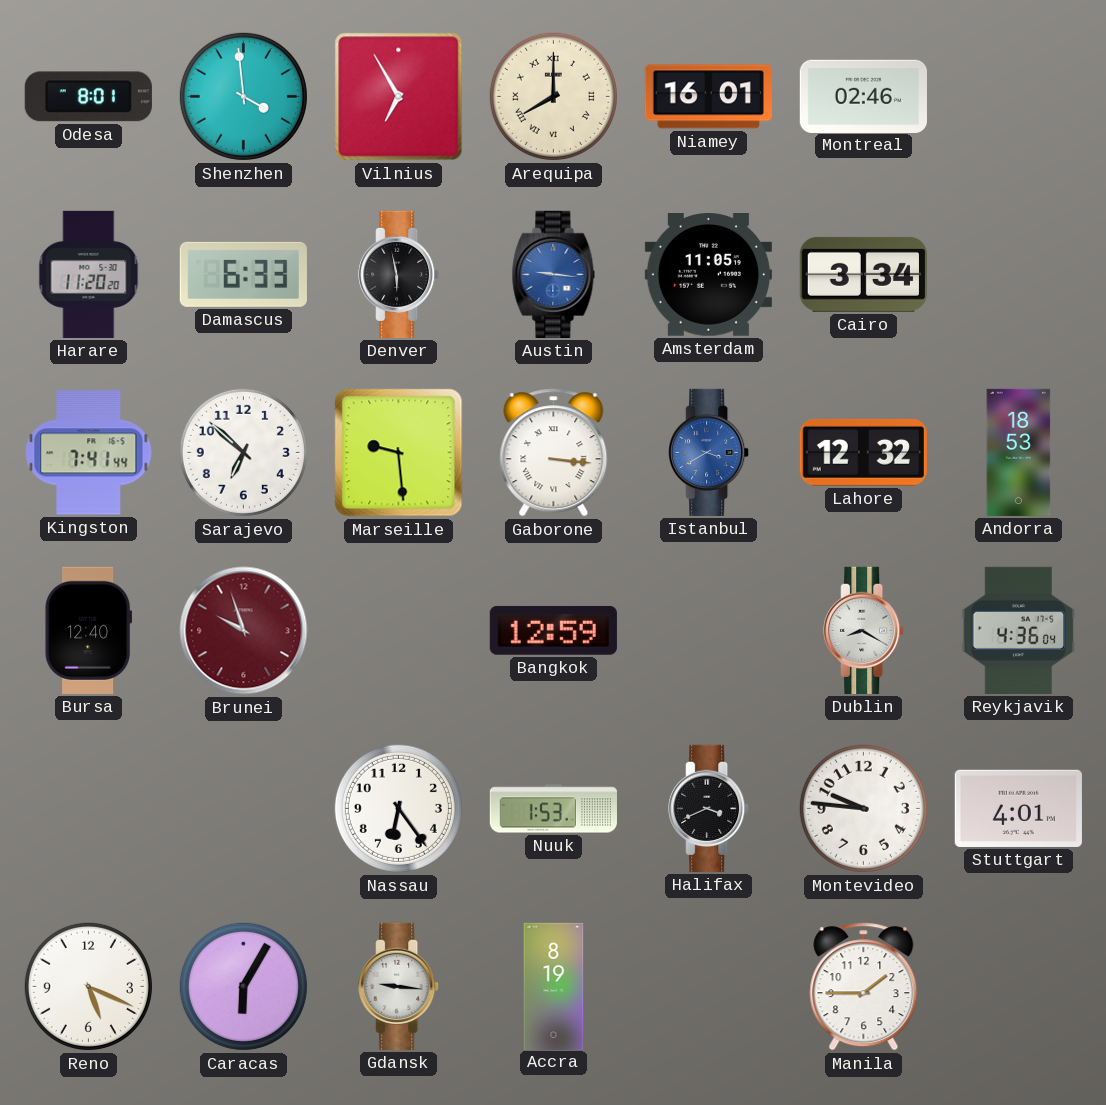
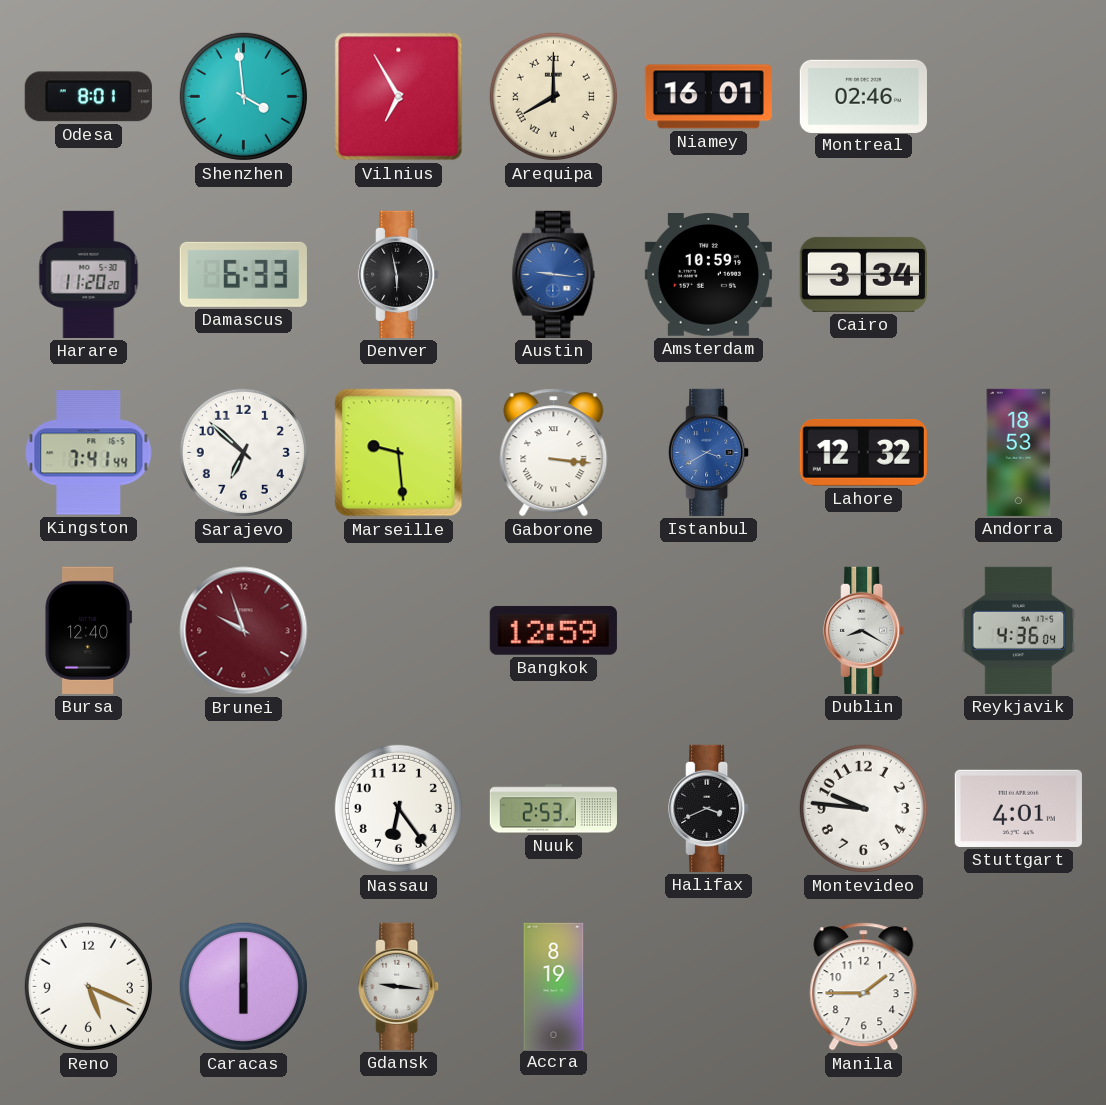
Amsterdam: 11:05 -> 10:59
Nuuk: 1:53 -> 2:53
Caracas: 6:05 -> 6:00
